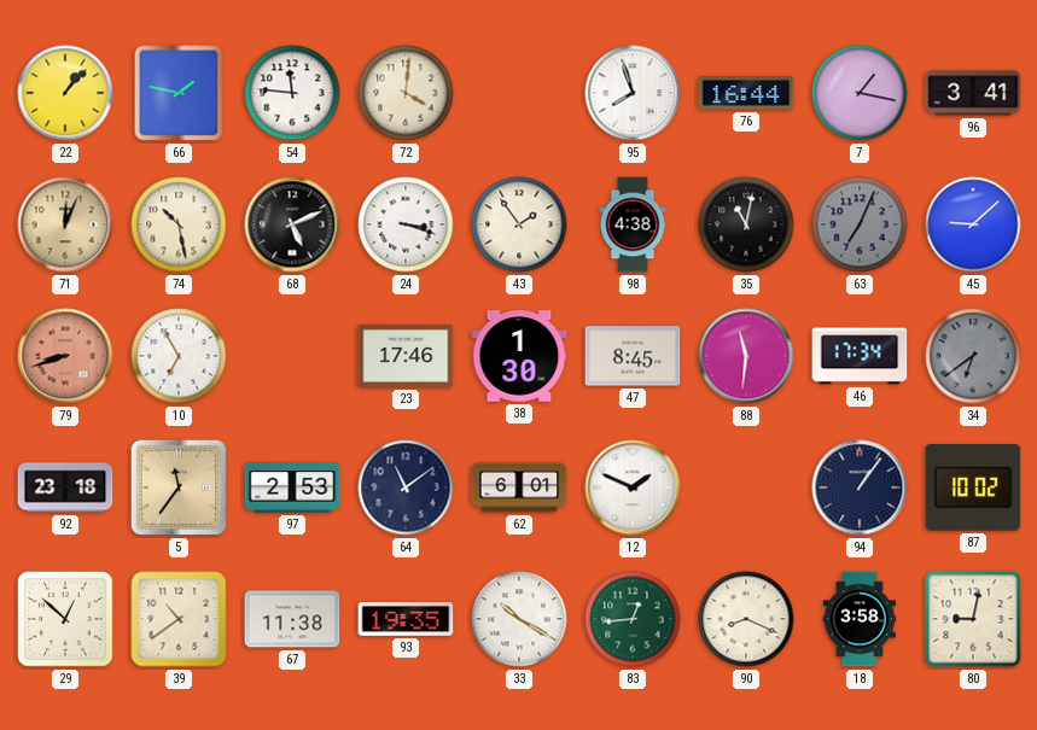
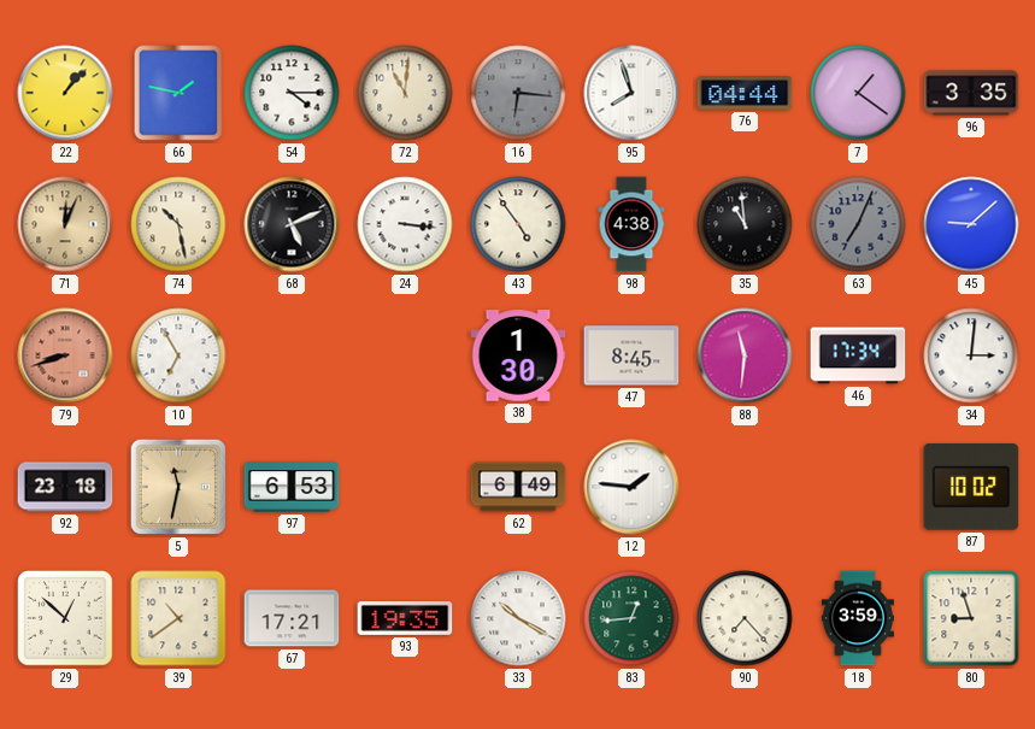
54: 11:46 -> 4:15
72: 4:01 -> 11:01
16: none -> 6:16
76: 16:44 -> 04:44
7: 1:17 -> 1:21
96: 3:41 -> 3:35
24: 3:18 -> 3:16
43: 1:54 -> 4:54
35: 11:02 -> 10:59
23: 17:46 -> none
34: 6:39 -> 3:01
34 dial: grey -> white
5: 11:36 -> 11:32
97: 2:53 -> 6:53
64: 11:09 -> none
62: 6:01 -> 6:49
12: 1:49 -> 1:46
94: 1:06 -> none
67: 11:38 -> 17:21
90: 8:19 -> 7:23
18: 3:58 -> 3:59
80: 9:02 -> 8:57
